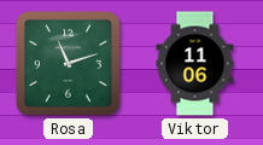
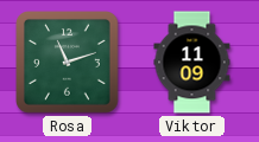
Viktor: 11:06 -> 11:09
